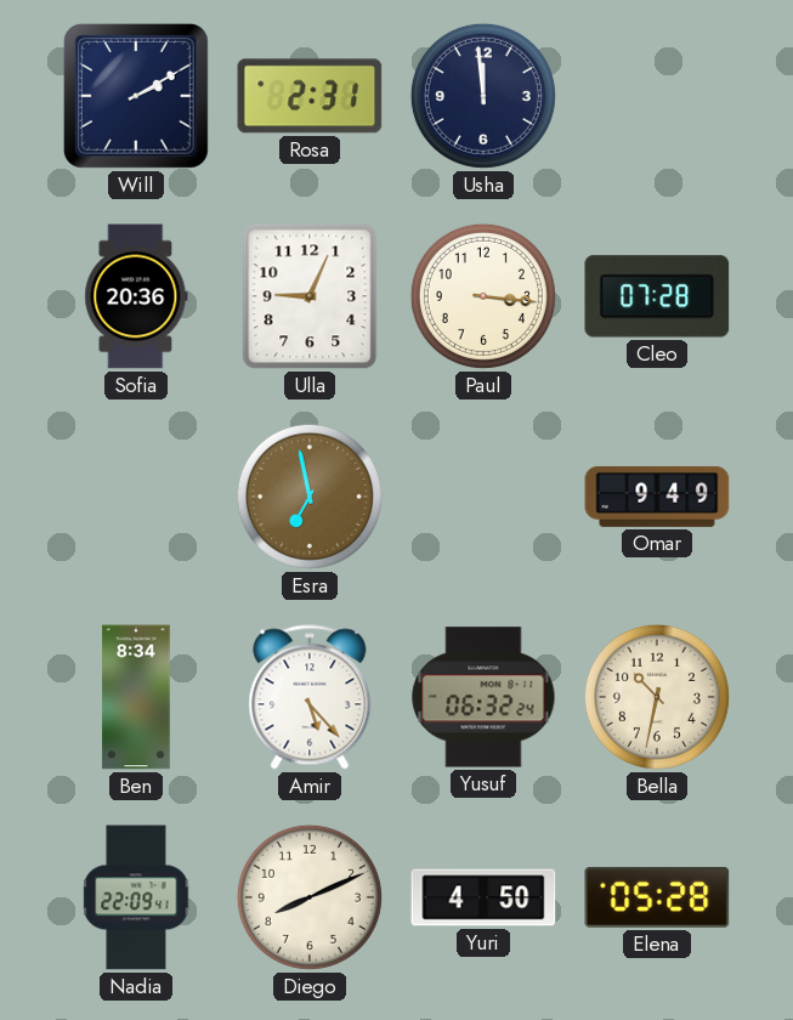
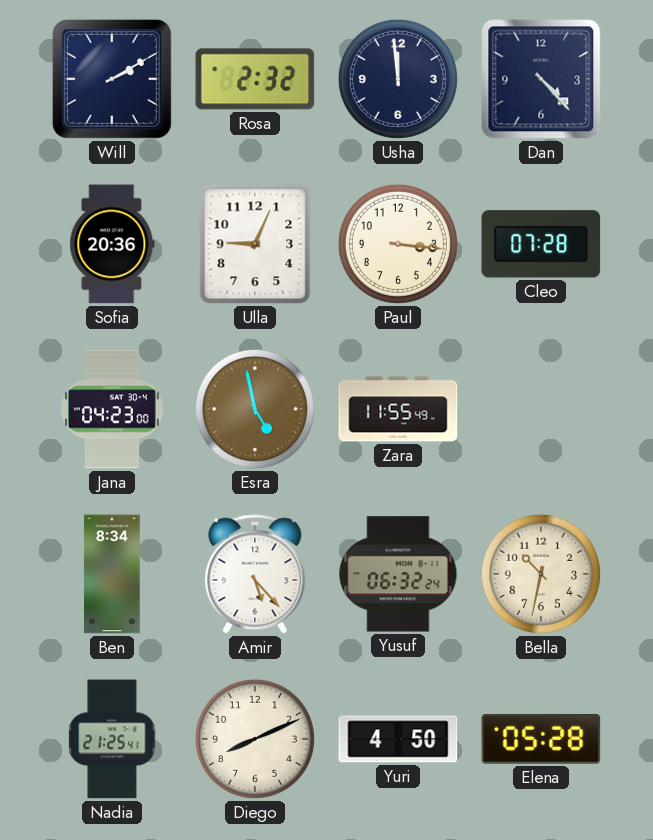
Rosa: 2:31 -> 2:32
Dan: none -> 4:23
Jana: none -> 04:23
Esra: 6:58 -> 4:58
Zara: none -> 11:55
Omar: 9:49 -> none
Nadia: 22:09 -> 21:25
